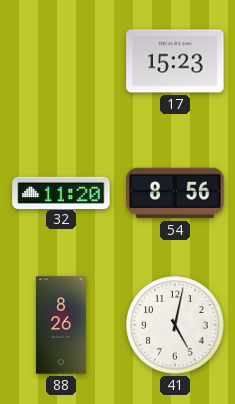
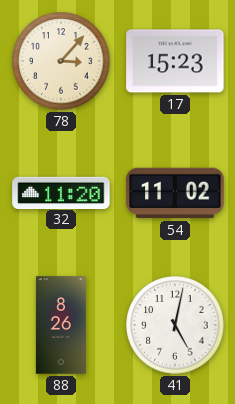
78: none -> 3:07
54: 8:56 -> 11:02
